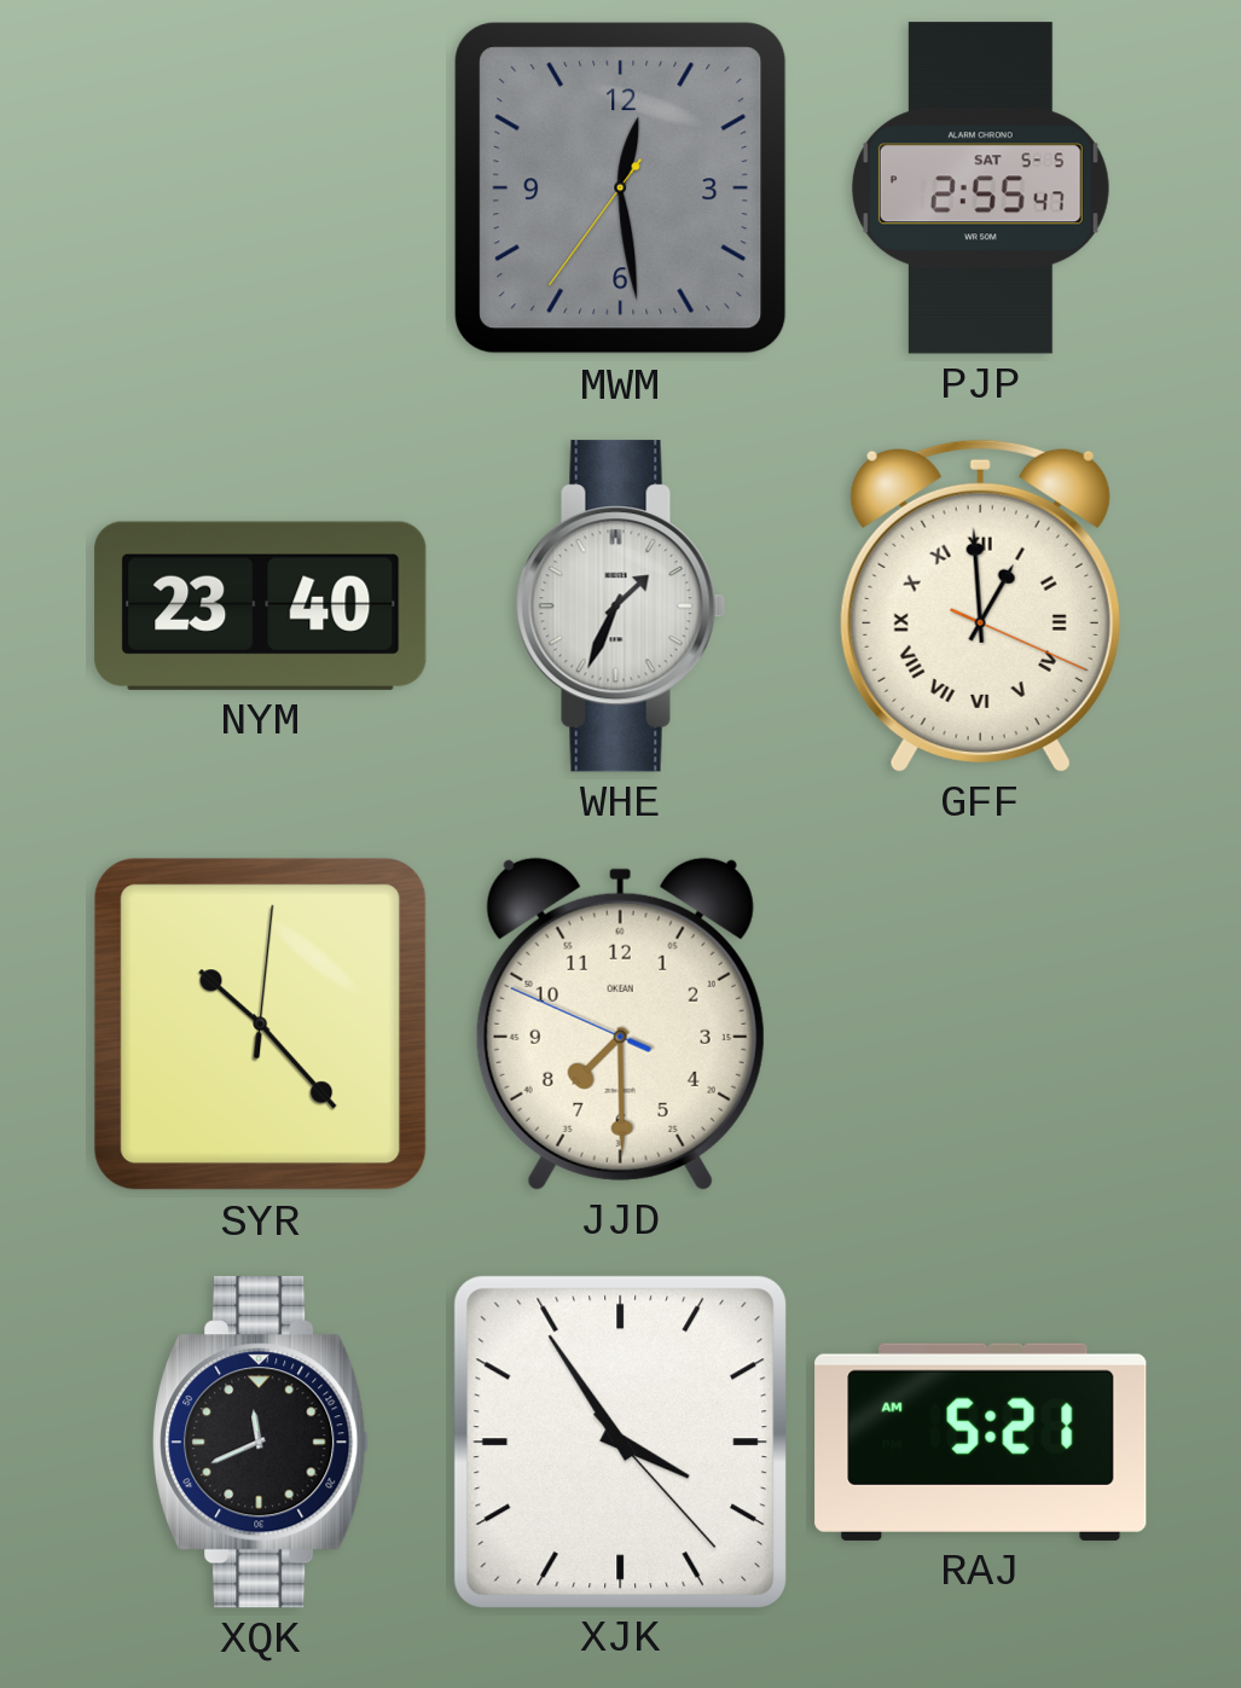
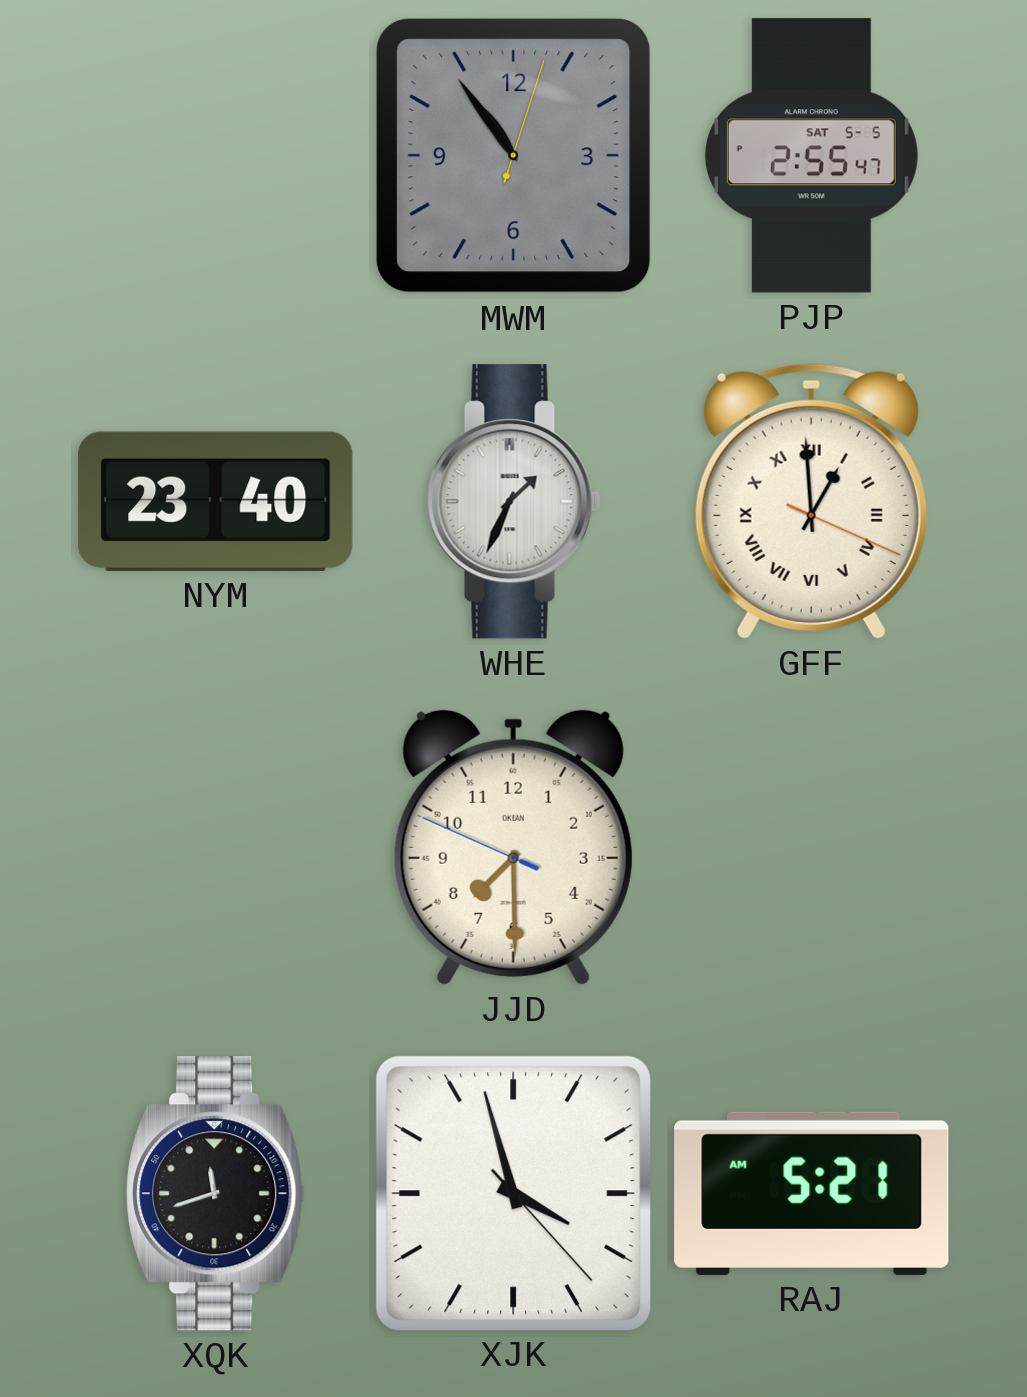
MWM: 12:28 -> 10:54
SYR: 10:23 -> none
XQK: 11:41 -> 11:42
XJK: 3:54 -> 3:57
